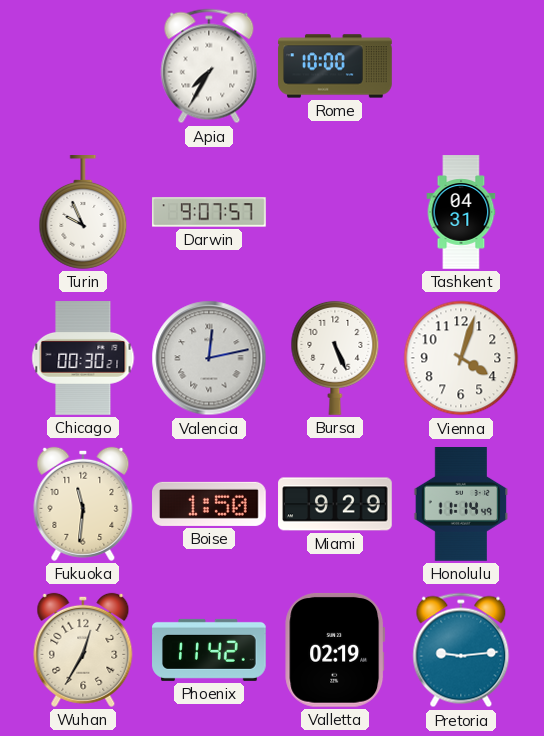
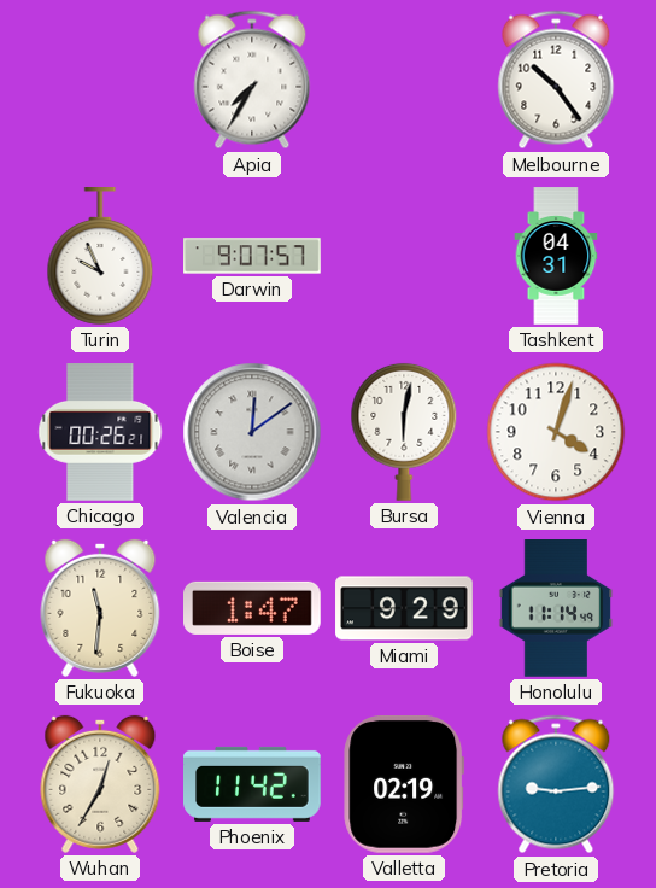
Rome: 10:00 -> none
Melbourne: none -> 10:24
Chicago: 00:30 -> 00:26
Valencia: 12:13 -> 12:09
Bursa: 5:26 -> 6:02
Boise: 1:50 -> 1:47
